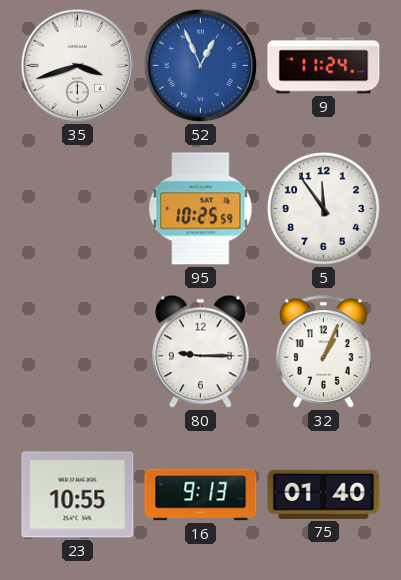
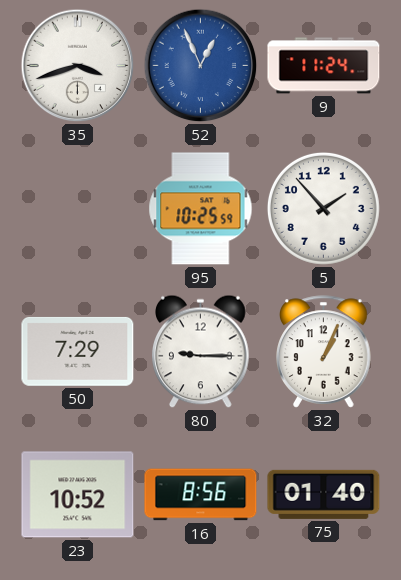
5: 11:54 -> 1:53
50: none -> 7:29
23: 10:55 -> 10:52
16: 9:13 -> 8:56
